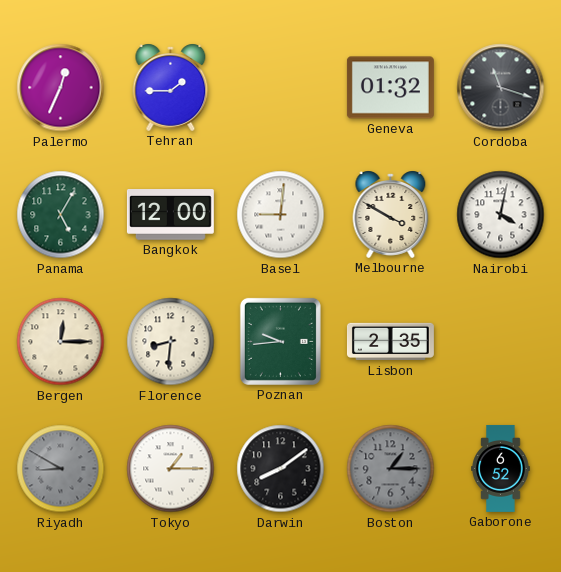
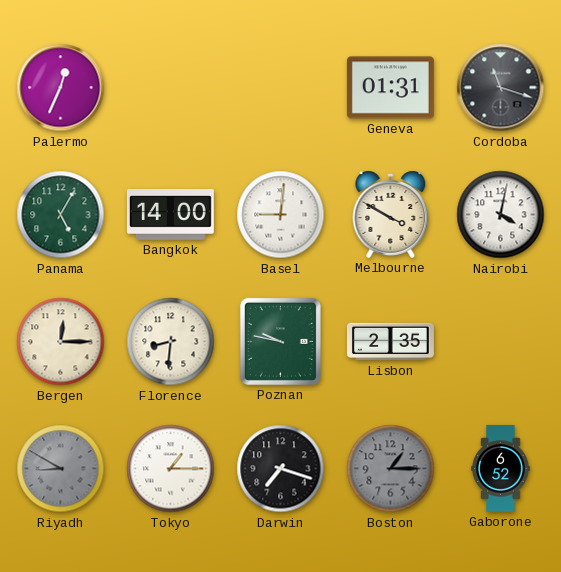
Tehran: 1:45 -> none
Geneva: 01:32 -> 01:31
Bangkok: 12:00 -> 14:00
Poznan: 9:44 -> 9:47
Darwin: 8:09 -> 7:18
